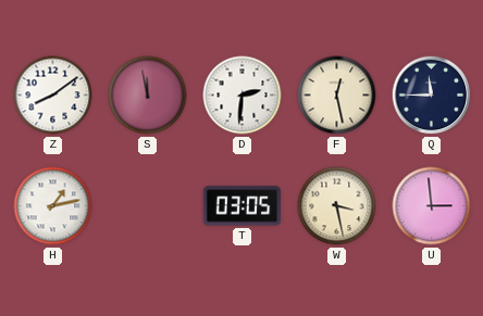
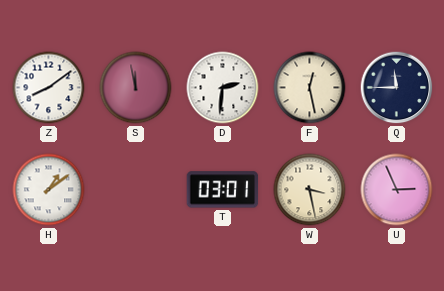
H: 1:13 -> 1:09
T: 03:05 -> 03:01
U: 2:59 -> 2:56
